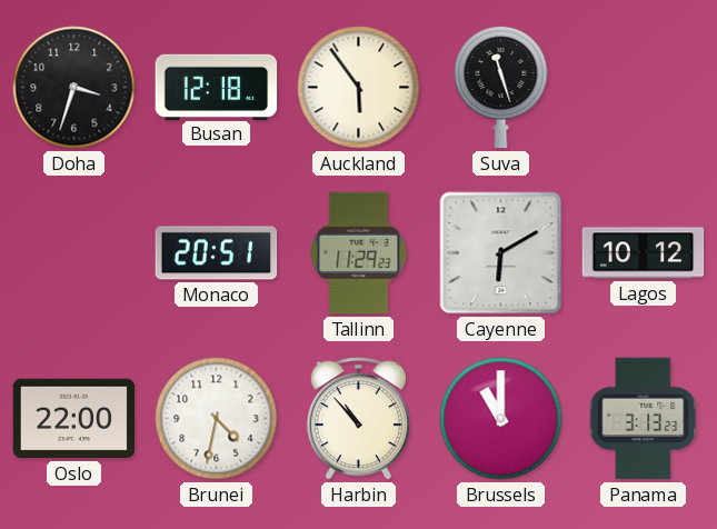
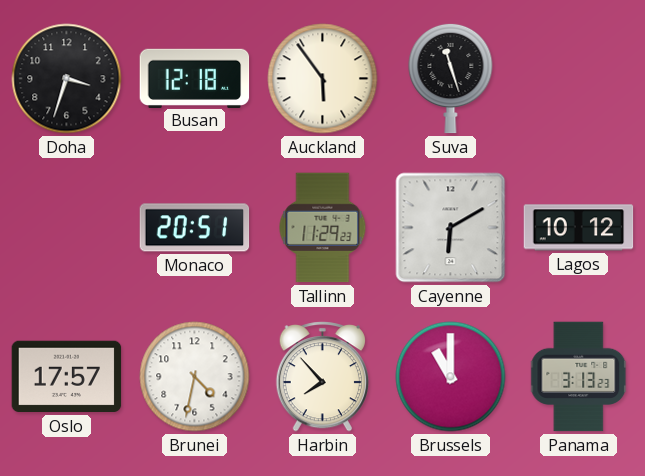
Oslo: 22:00 -> 17:57
Harbin: 10:53 -> 7:53
